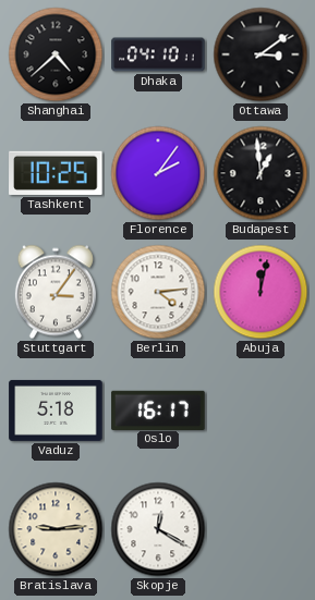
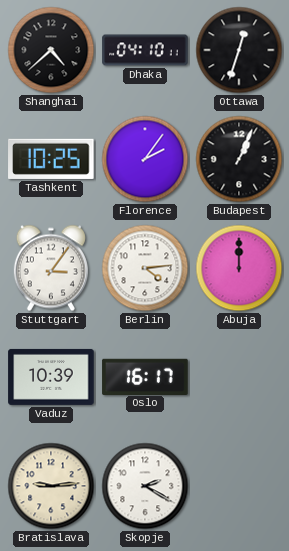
Ottawa: 3:09 -> 12:33
Budapest: 12:59 -> 1:04
Abuja: 12:02 -> 12:00
Vaduz: 5:18 -> 10:39
Skopje: 12:20 -> 2:20
